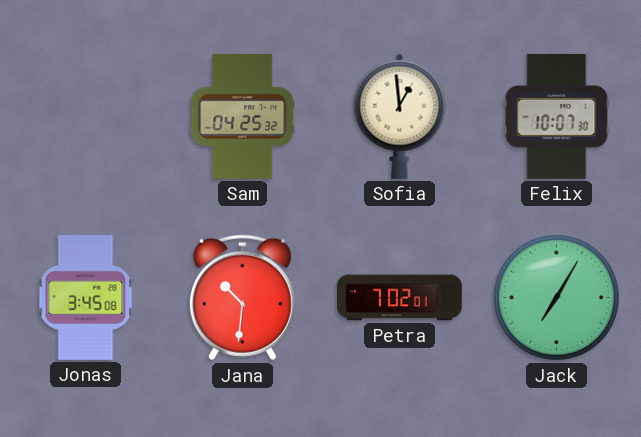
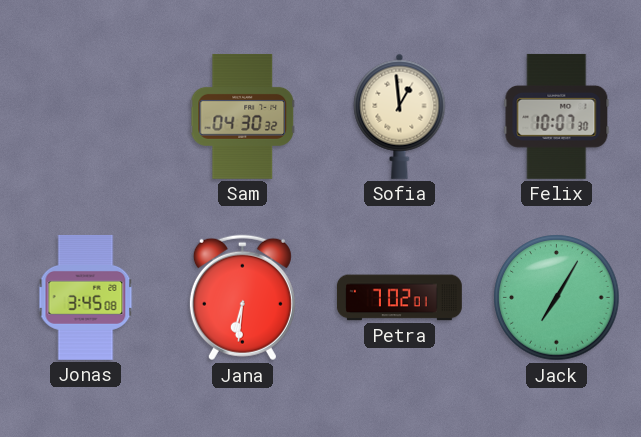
Sam: 04:25 -> 04:30
Jana: 10:31 -> 6:31
